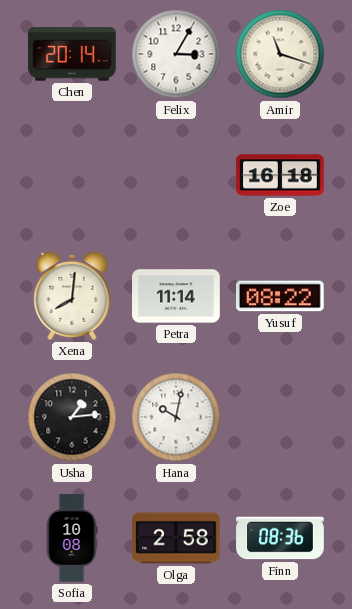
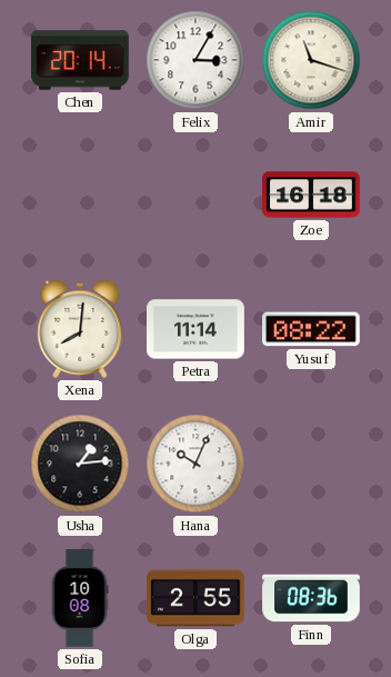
Hana: 10:02 -> 10:04
Olga: 2:58 -> 2:55
